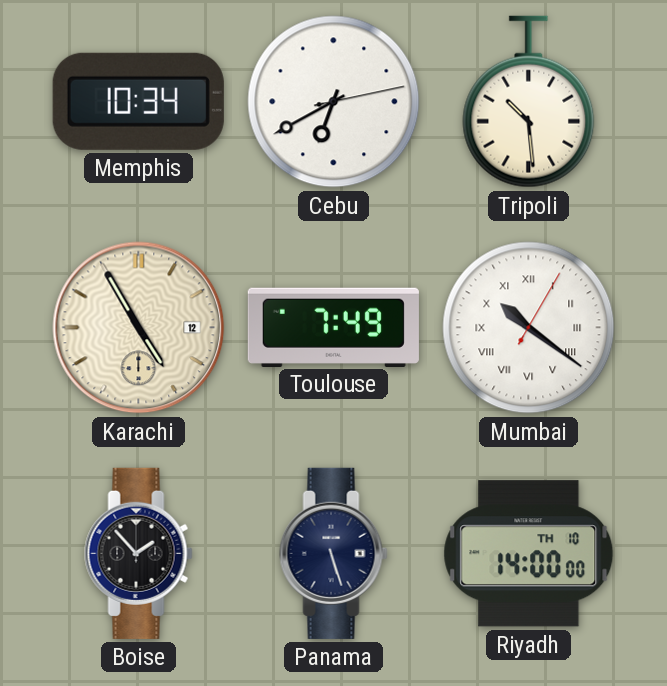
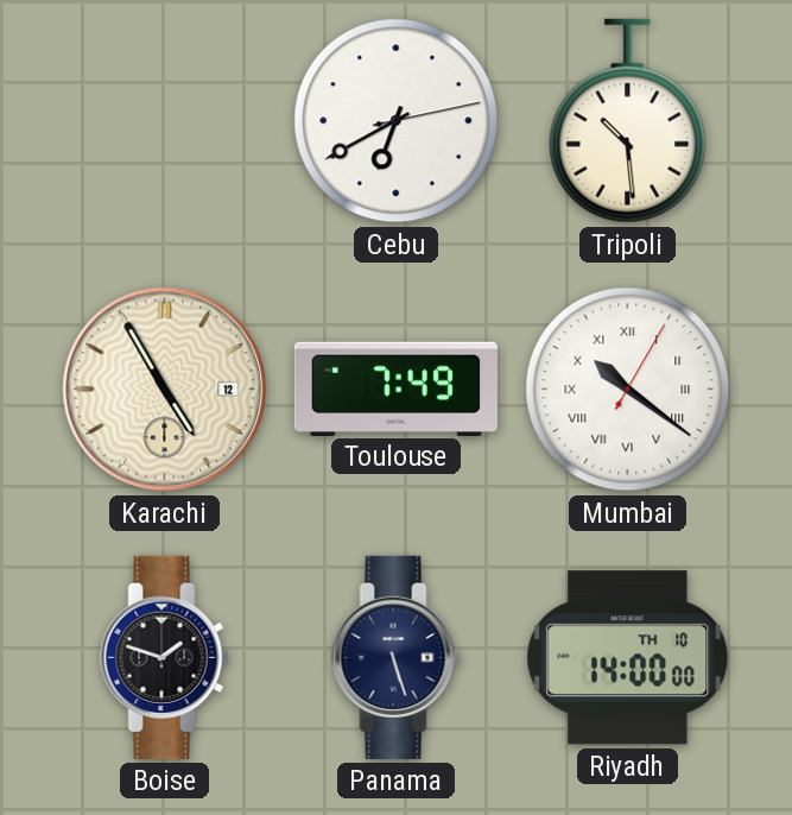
Memphis: 10:34 -> none
Boise: 1:53 -> 1:48
